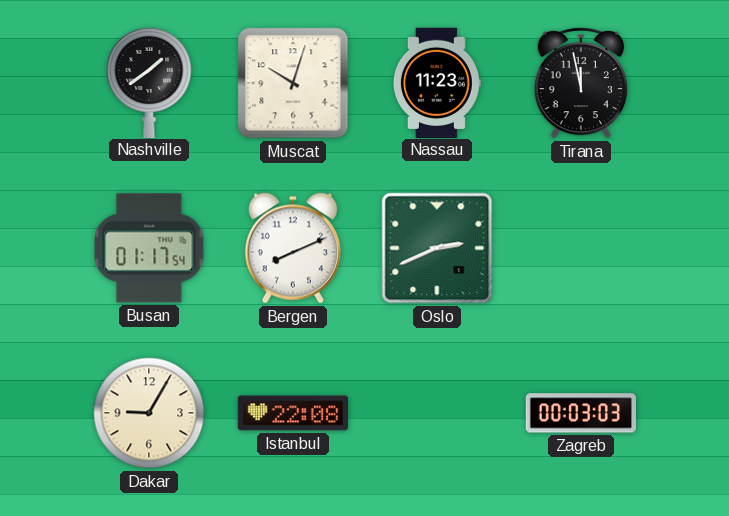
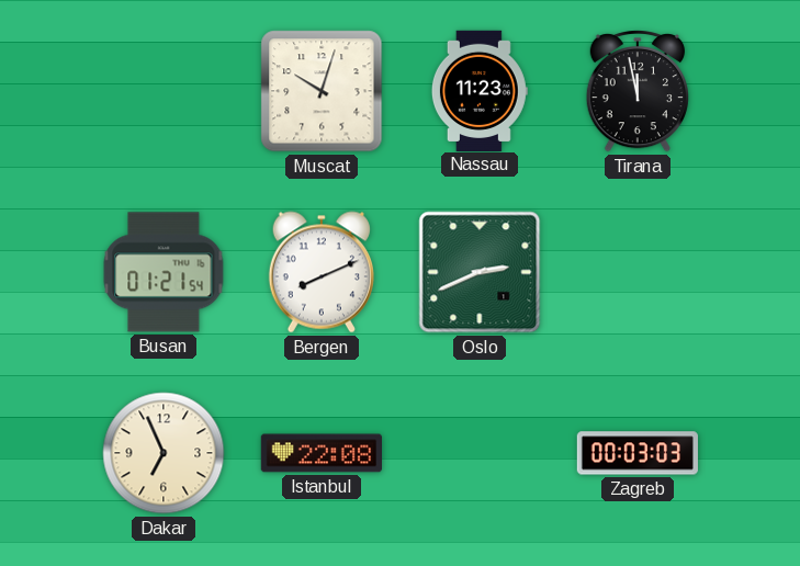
Nashville: 1:39 -> none
Busan: 01:17 -> 01:21
Dakar: 9:05 -> 6:56
